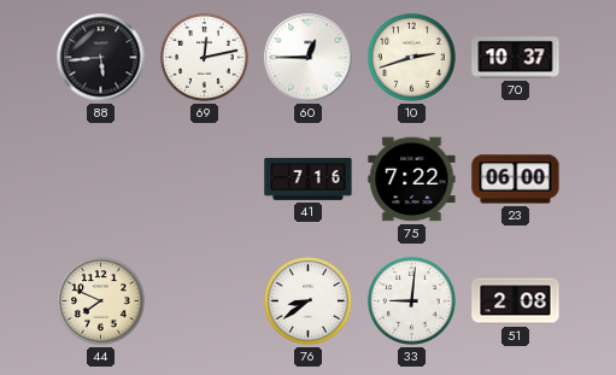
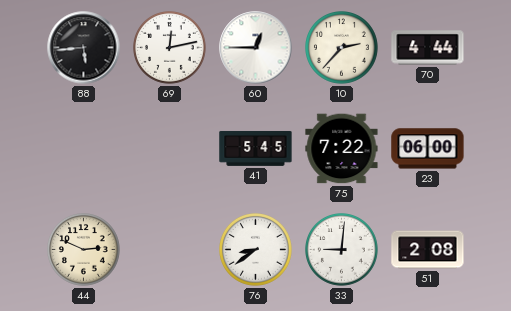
10: 2:42 -> 2:37
70: 10:37 -> 4:44
41: 7:16 -> 5:45
44: 7:49 -> 2:49
